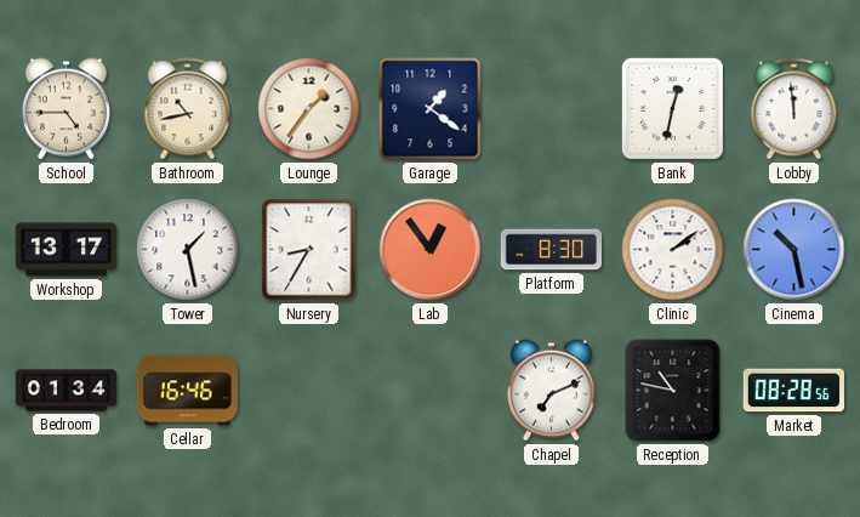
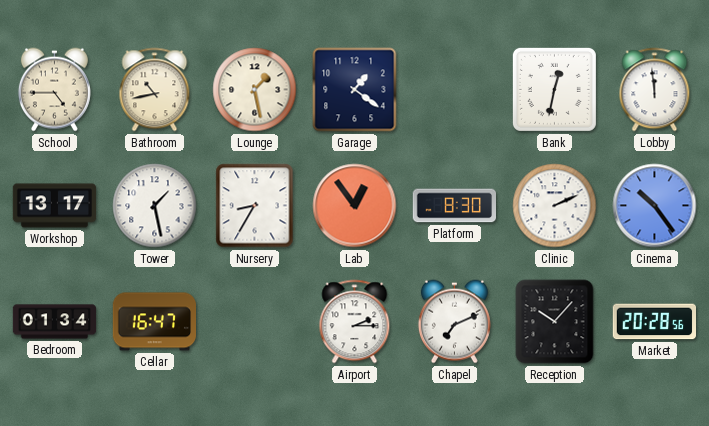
Lounge: 1:36 -> 1:28
Clinic: 2:09 -> 2:11
Cinema: 10:28 -> 10:24
Cellar: 16:46 -> 16:47
Airport: none -> 2:15
Reception: 10:47 -> 10:07
Market: 08:28 -> 20:28
